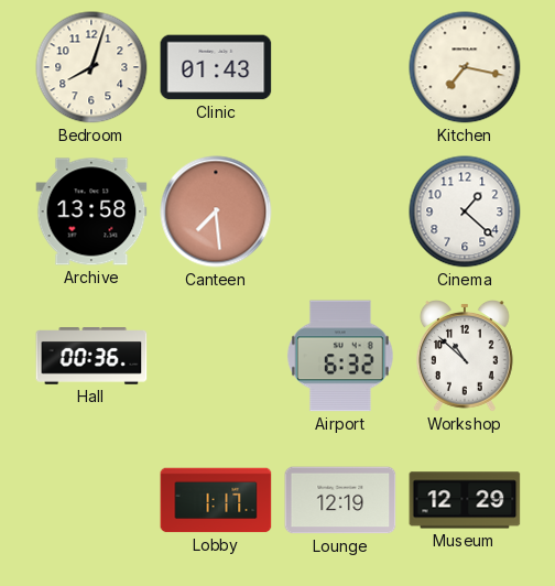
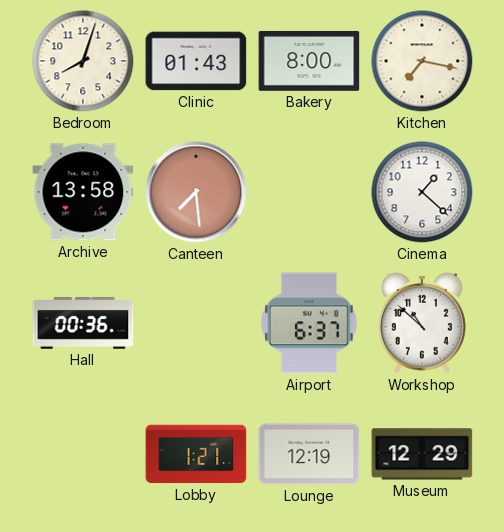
Bakery: none -> 8:00
Airport: 6:32 -> 6:37
Lobby: 1:17 -> 1:21
